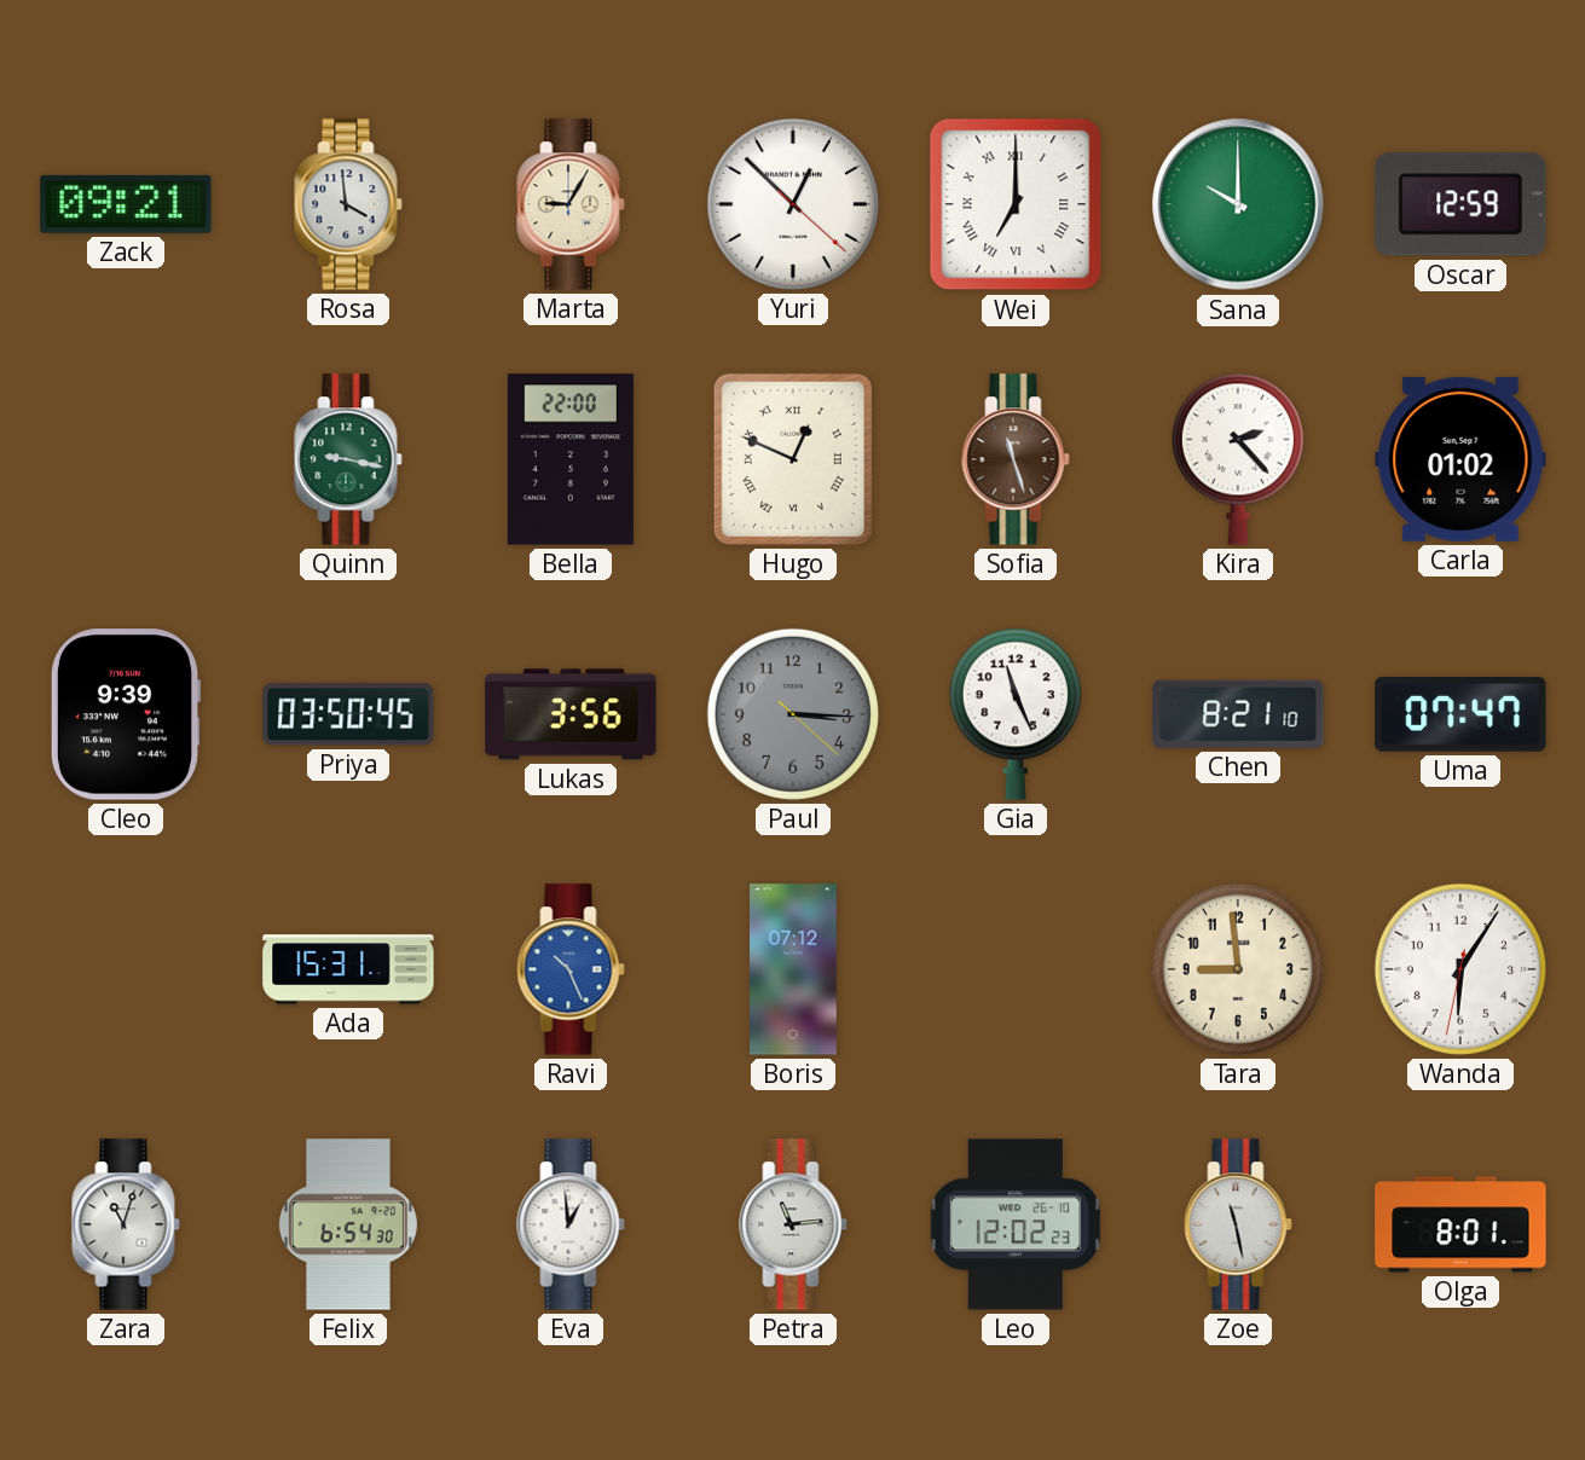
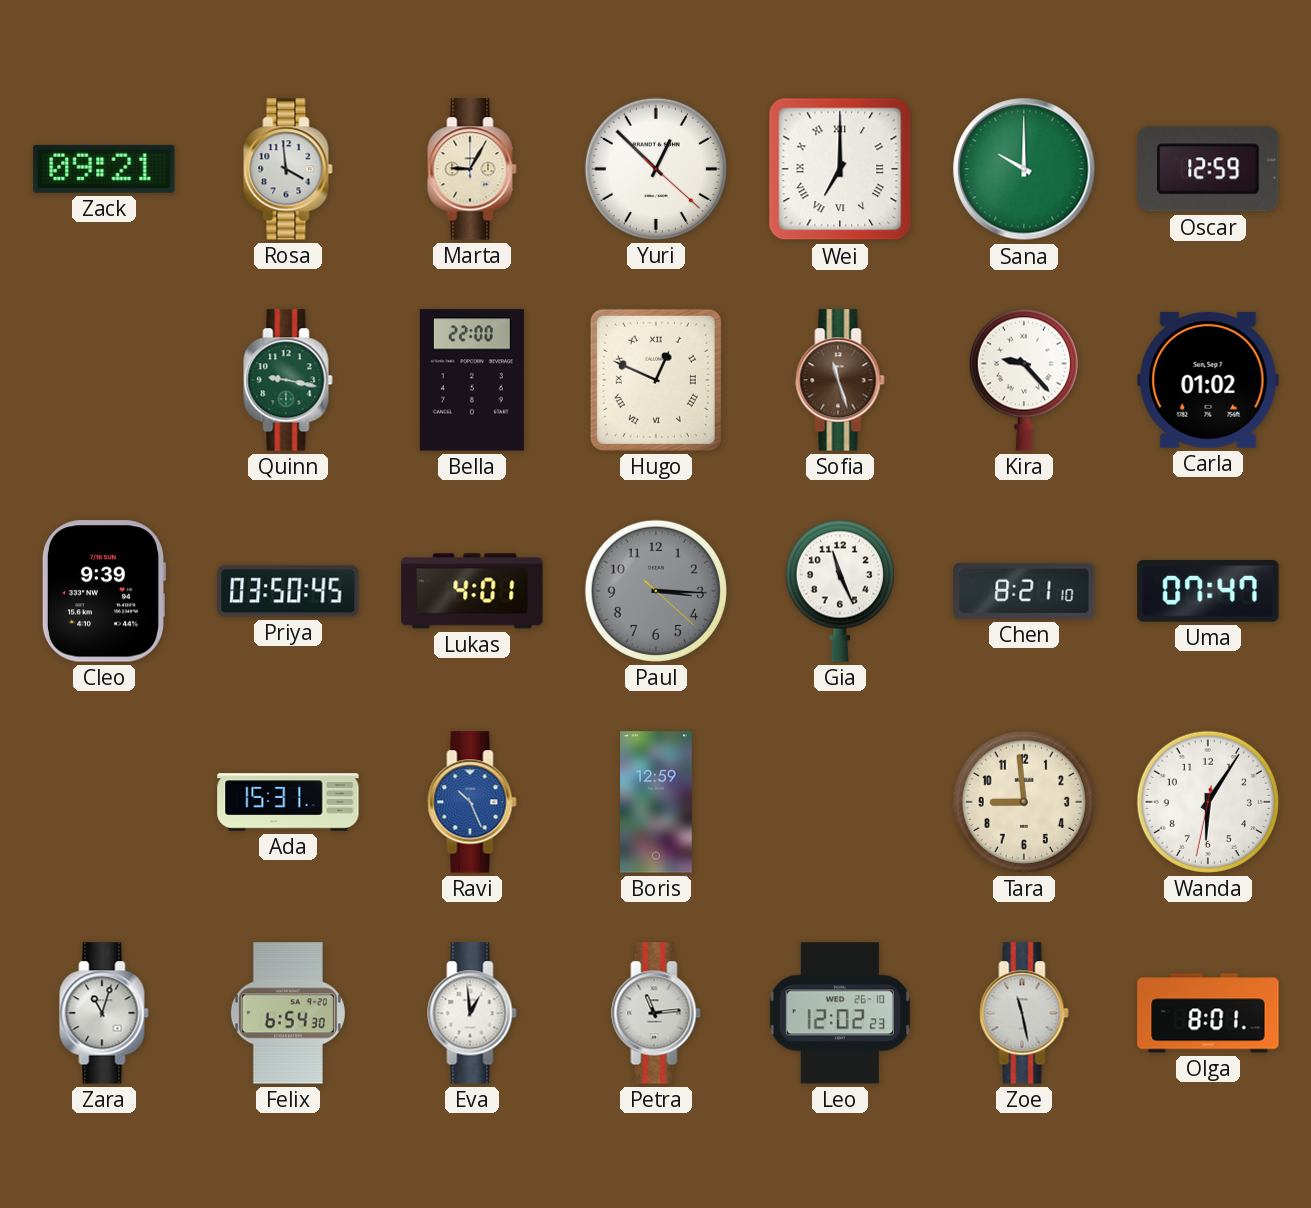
Kira: 2:23 -> 9:23
Lukas: 3:56 -> 4:01
Boris: 07:12 -> 12:59
